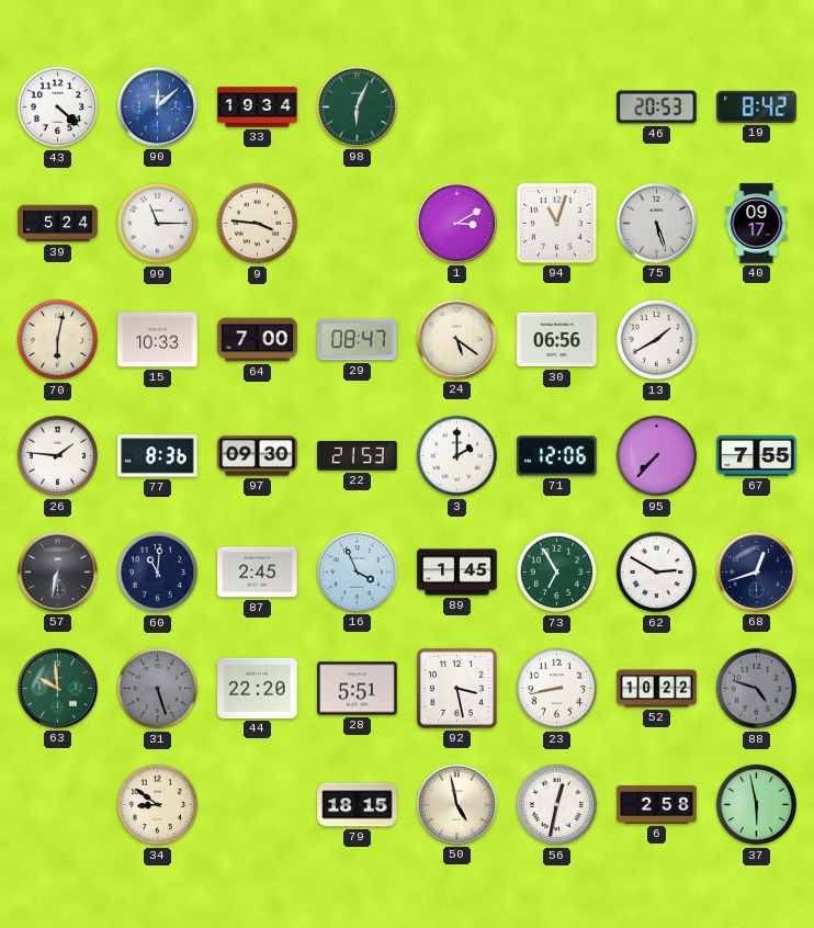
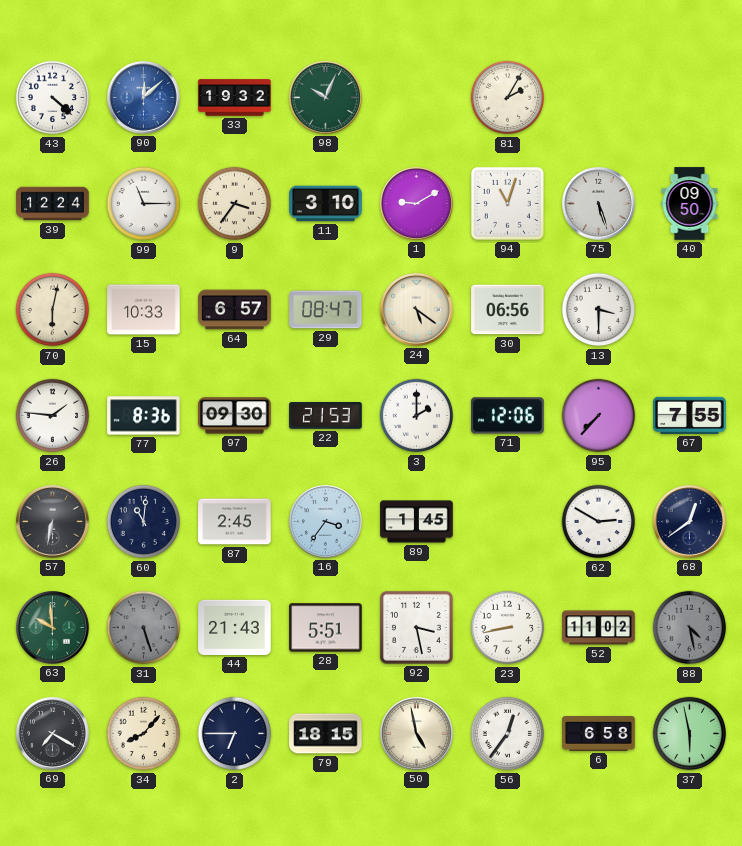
33: 19:34 -> 19:32
98: 6:04 -> 10:04
81: none -> 2:05
46: 20:53 -> none
19: 8:42 -> none
39: 5:24 -> 12:24
9: 3:46 -> 3:36
11: none -> 3:10
1: 3:10 -> 9:10
40: 09:17 -> 09:50
64: 7:00 -> 6:57
13: 1:40 -> 3:30
16: 3:56 -> 3:36
73: 6:55 -> none
68: 12:42 -> 12:39
44: 22:20 -> 21:43
52: 10:22 -> 11:02
88: 4:48 -> 4:28
69: none -> 7:20
34: 8:51 -> 8:07
2: none -> 6:45
56: 12:32 -> 12:36
6: 2:58 -> 6:58
